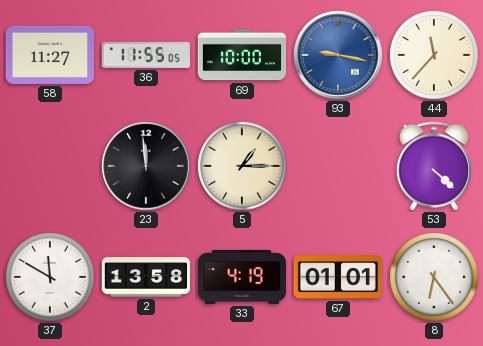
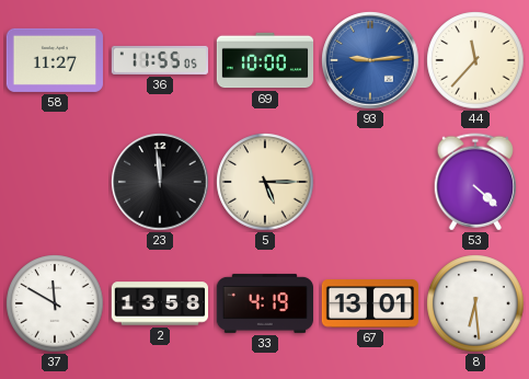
93: 9:17 -> 9:14
5: 1:15 -> 5:15
67: 01:01 -> 13:01
8: 6:24 -> 6:29
